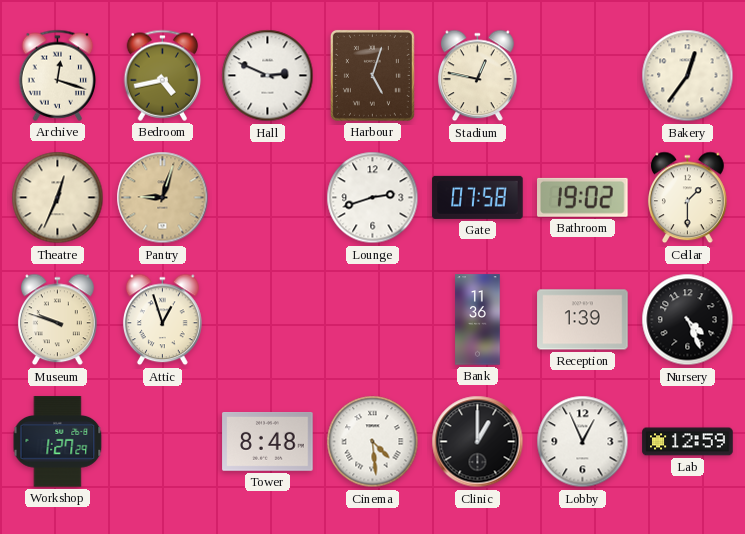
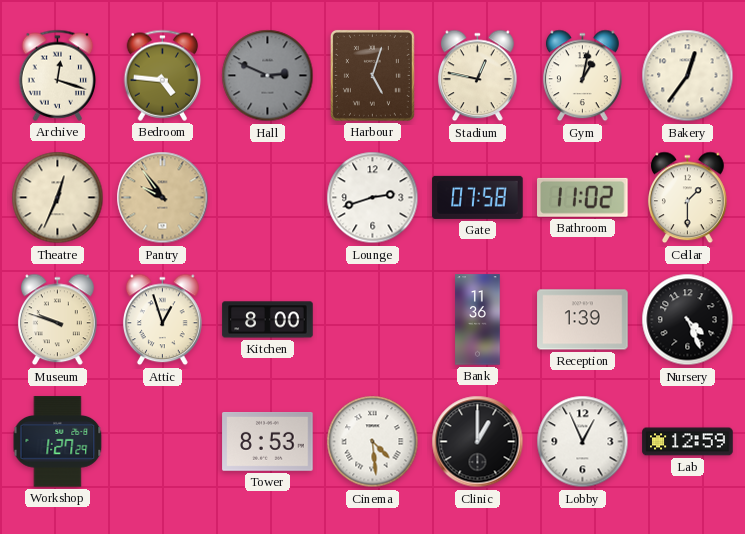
Bedroom: 4:43 -> 4:46
Hall dial: white -> grey
Gym: none -> 1:02
Pantry: 9:03 -> 9:54
Bathroom: 19:02 -> 11:02
Kitchen: none -> 8:00
Tower: 8:48 -> 8:53
